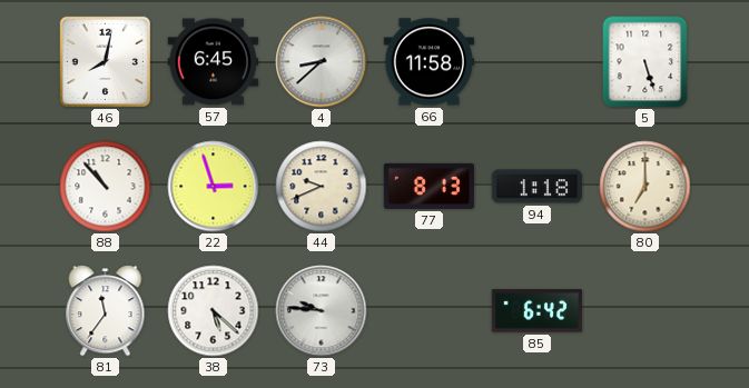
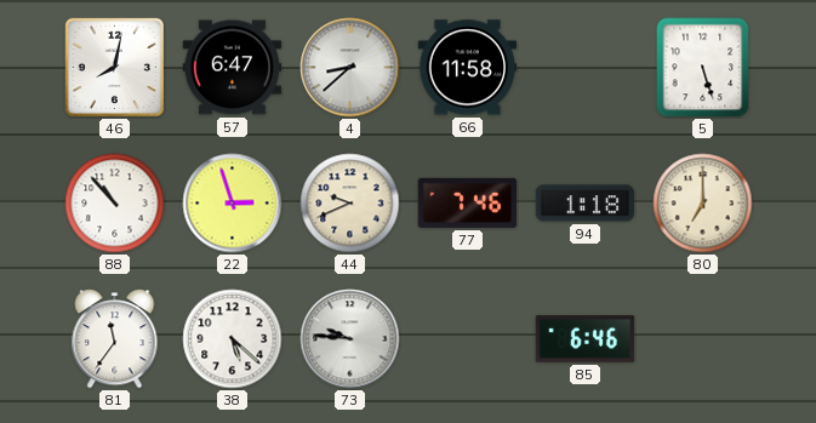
57: 6:45 -> 6:47
77: 8:13 -> 7:46
85: 6:42 -> 6:46
